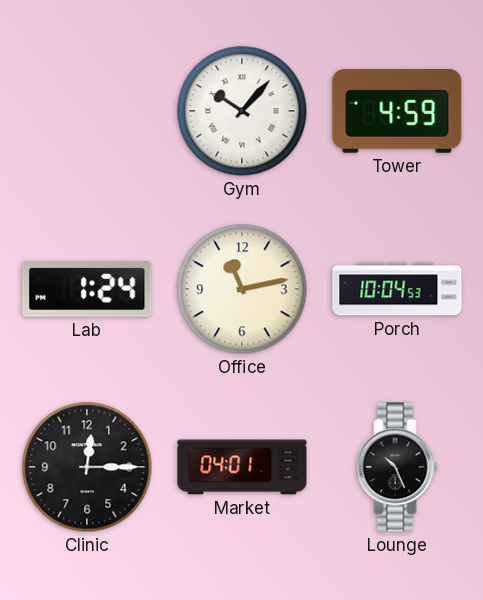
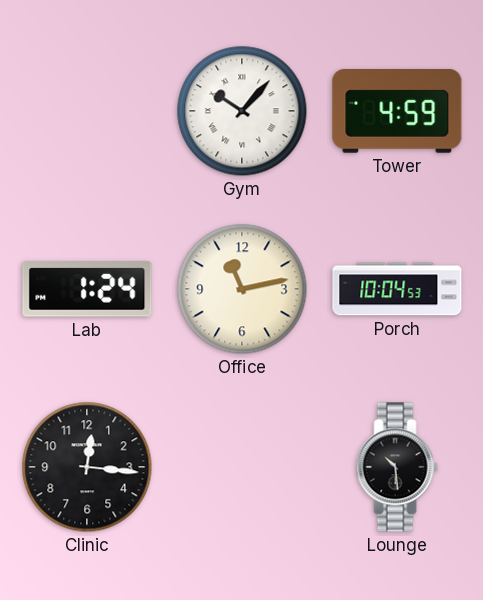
Clinic: 12:15 -> 12:16
Market: 04:01 -> none
Lounge: 10:26 -> 10:29
